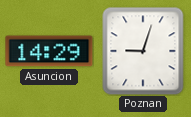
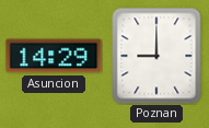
Poznan: 9:03 -> 9:00
